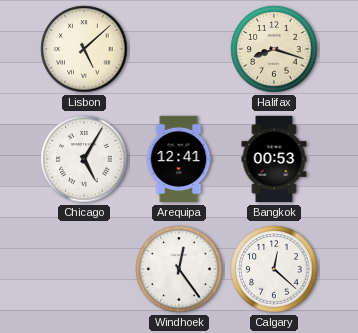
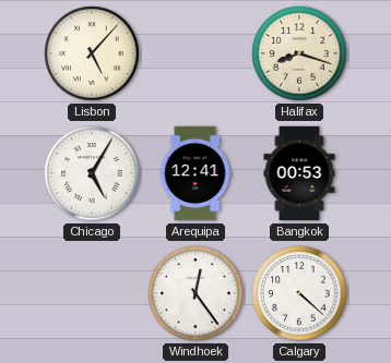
Lisbon: 5:08 -> 5:07
Calgary: 12:22 -> 4:22
